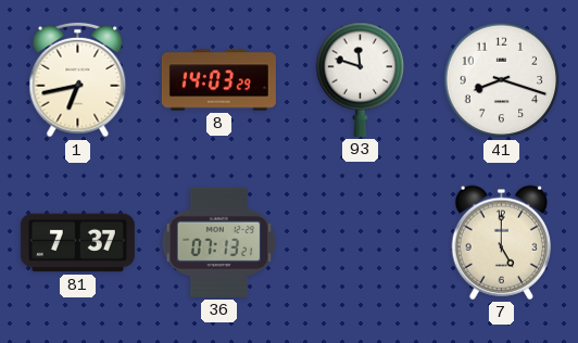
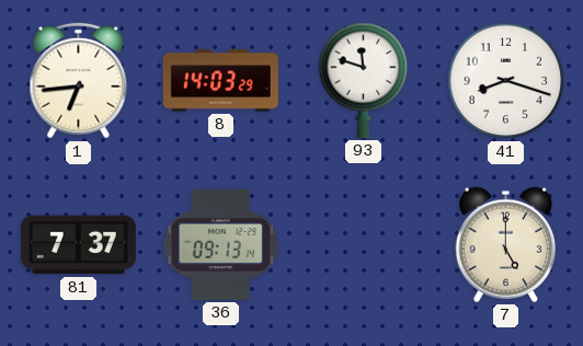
1: 6:43 -> 6:44
36: 07:13 -> 09:13
